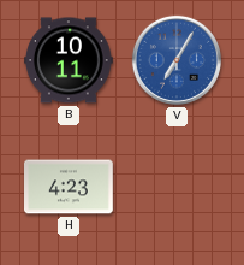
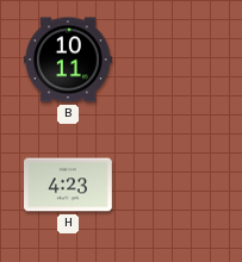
V: 7:05 -> none
